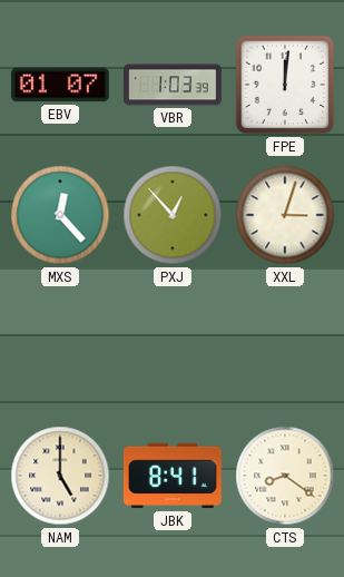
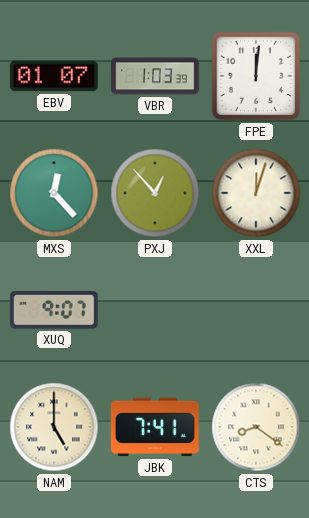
XXL: 3:03 -> 12:03
XUQ: none -> 9:07
JBK: 8:41 -> 7:41
